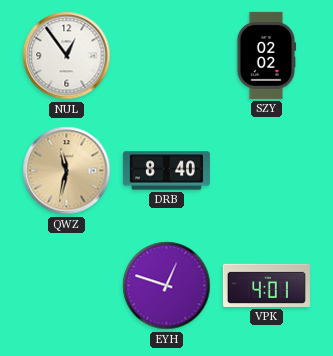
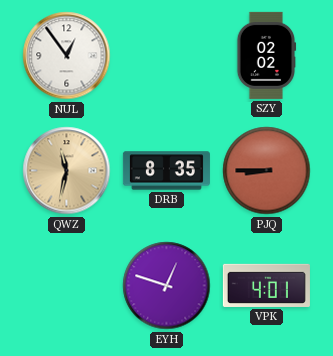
DRB: 8:40 -> 8:35
PJQ: none -> 8:45
